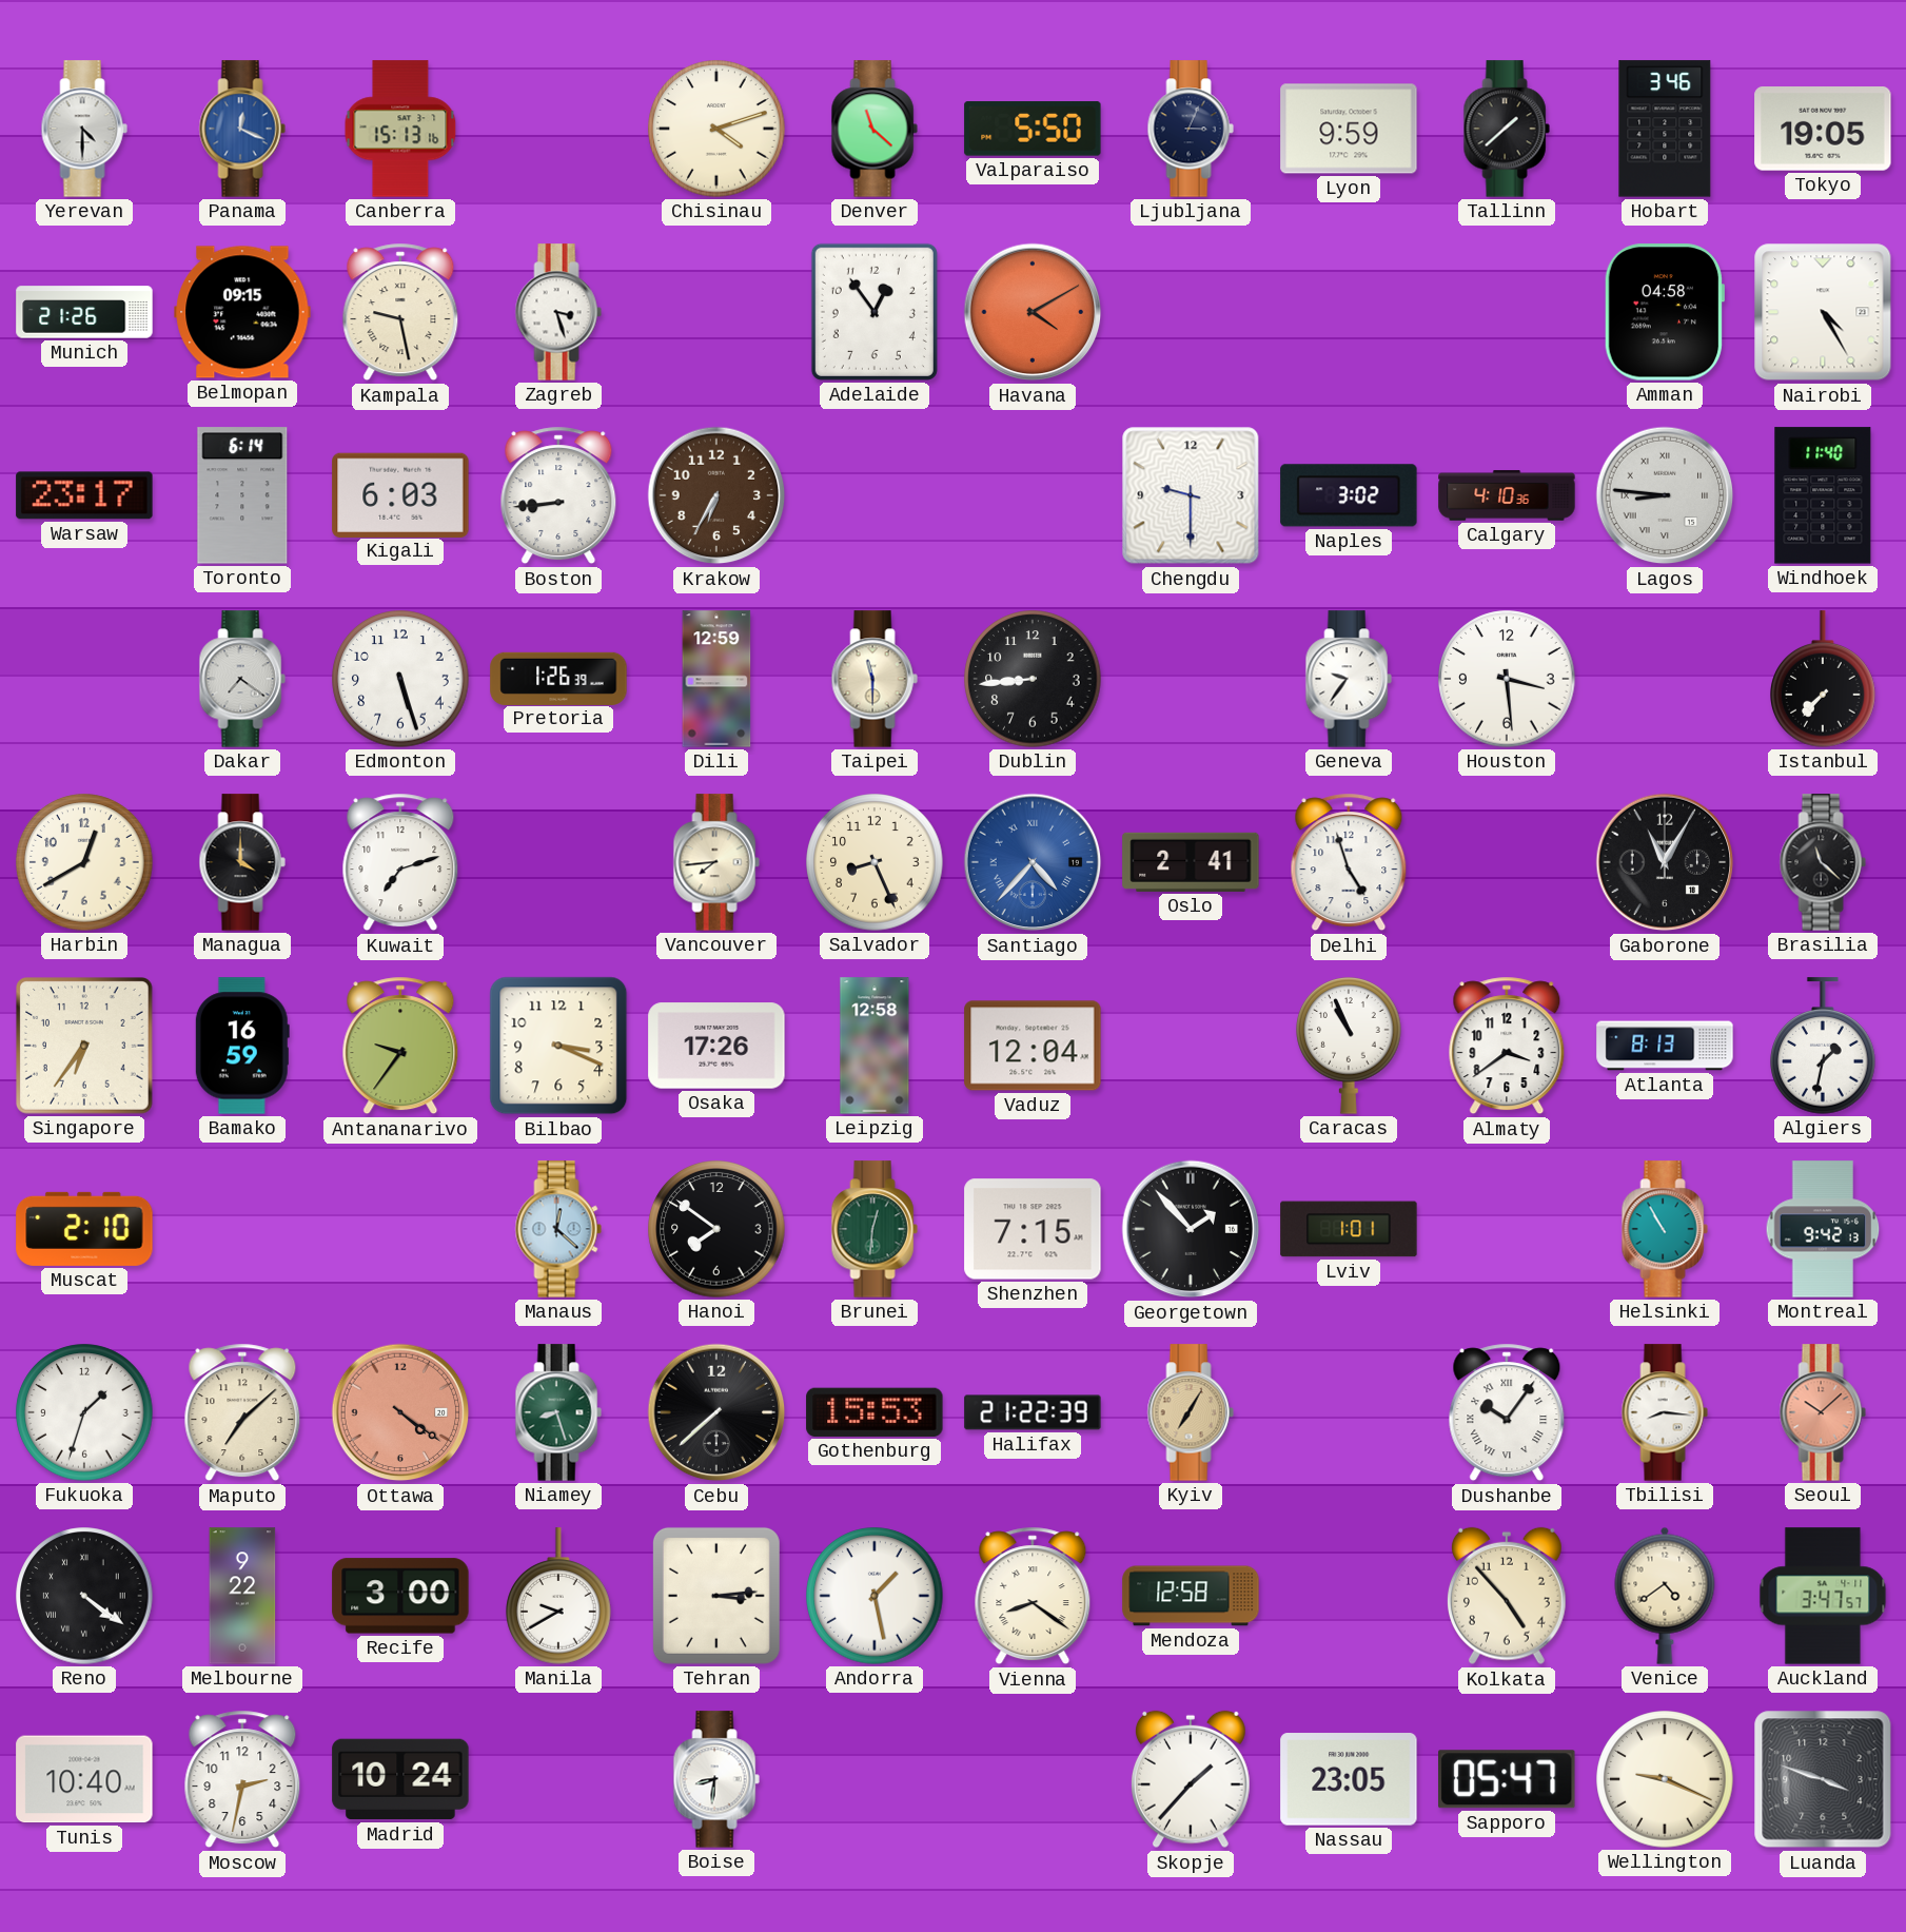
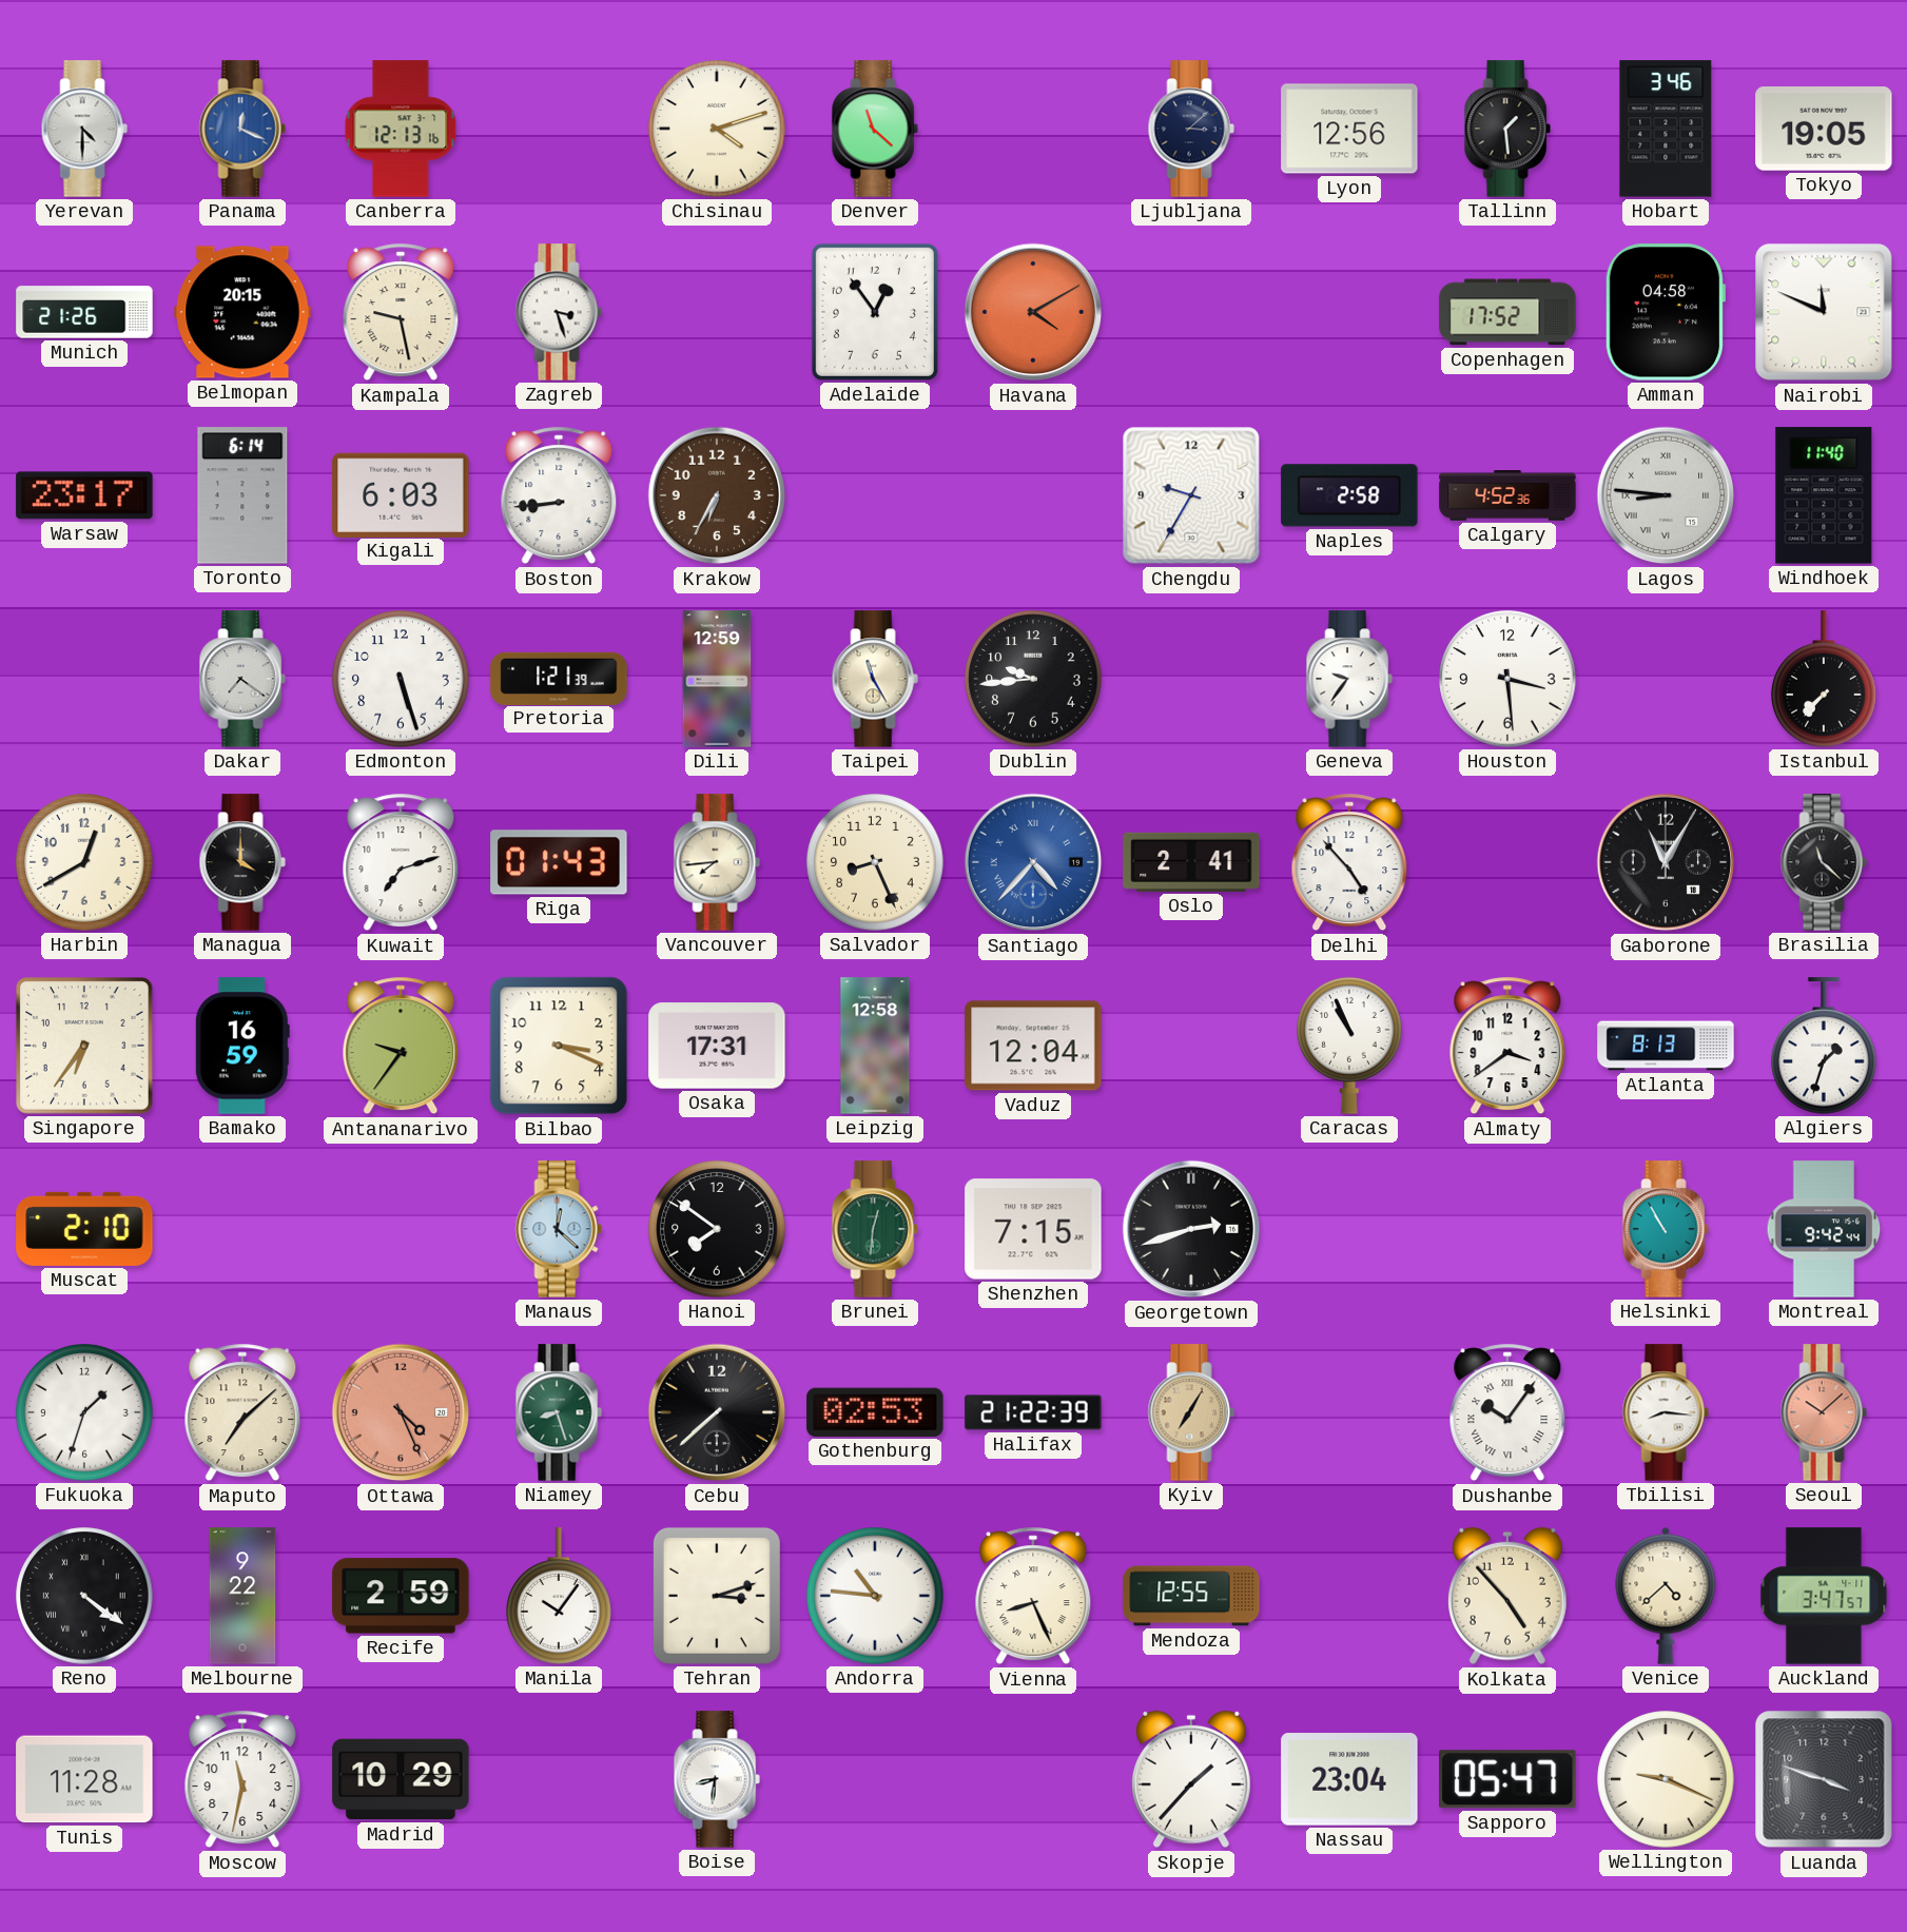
Canberra: 15:13 -> 12:13
Valparaiso: 5:50 -> none
Ljubljana: 3:04 -> 3:08
Lyon: 9:59 -> 12:56
Tallinn: 1:38 -> 1:29
Belmopan: 09:15 -> 20:15
Copenhagen: none -> 17:52
Nairobi: 4:25 -> 11:49
Chengdu: 9:30 -> 9:35
Naples: 3:02 -> 2:58
Calgary: 4:10 -> 4:52
Pretoria: 1:26 -> 1:21
Taipei: 11:30 -> 11:25
Dublin: 8:44 -> 9:44
Riga: none -> 01:43
Delhi: 4:57 -> 4:53
Osaka: 17:26 -> 17:31
Algiers: 1:32 -> 1:33
Georgetown: 1:53 -> 2:42
Lviv: 1:01 -> none
Montreal: 9:42:13 -> 9:42:44
Ottawa: 4:21 -> 4:26
Gothenburg: 15:53 -> 02:53
Recife: 3:00 -> 2:59
Manila: 9:40 -> 10:06
Tehran: 3:14 -> 3:12
Andorra: 1:28 -> 10:46
Vienna: 8:21 -> 8:26
Mendoza: 12:58 -> 12:55
Venice: 4:39 -> 4:38
Tunis: 10:40 -> 11:28
Moscow: 2:32 -> 11:32
Madrid: 10:24 -> 10:29
Nassau: 23:05 -> 23:04
